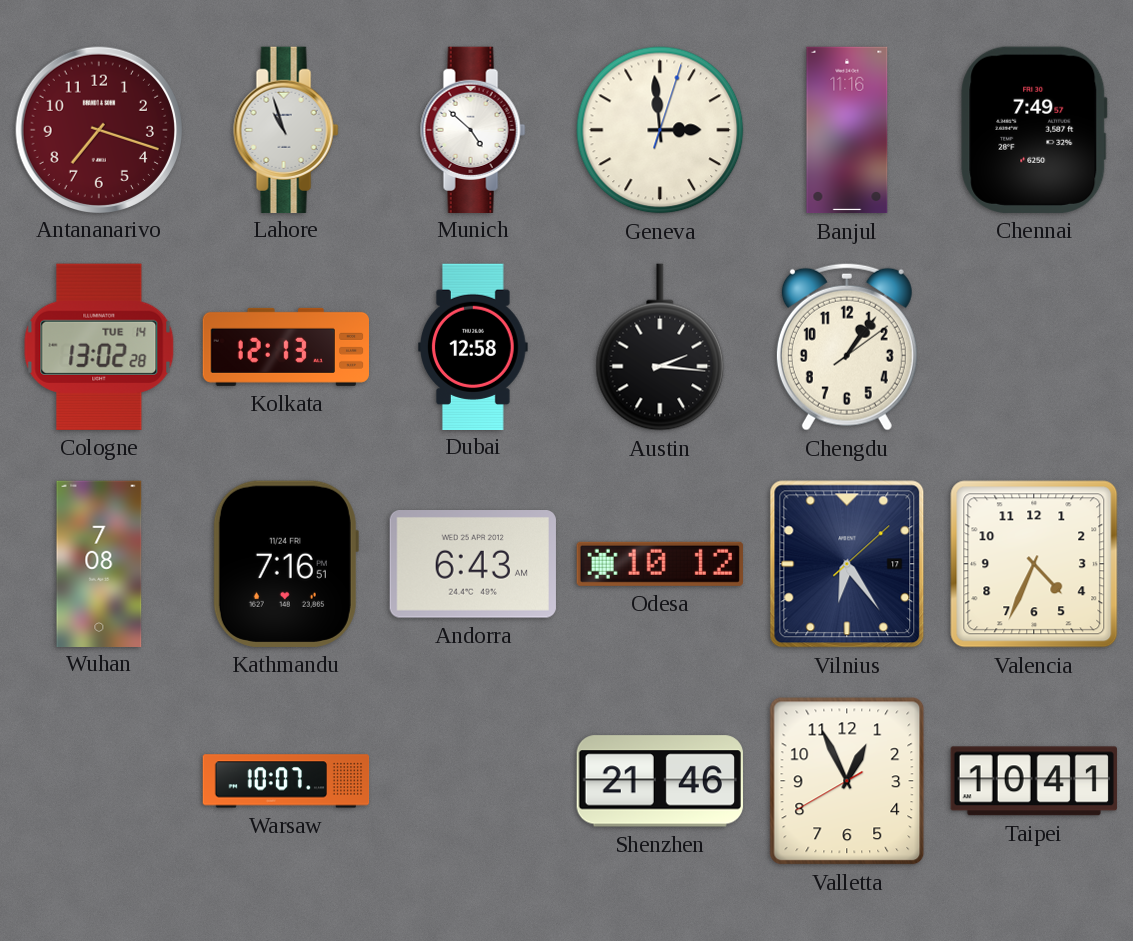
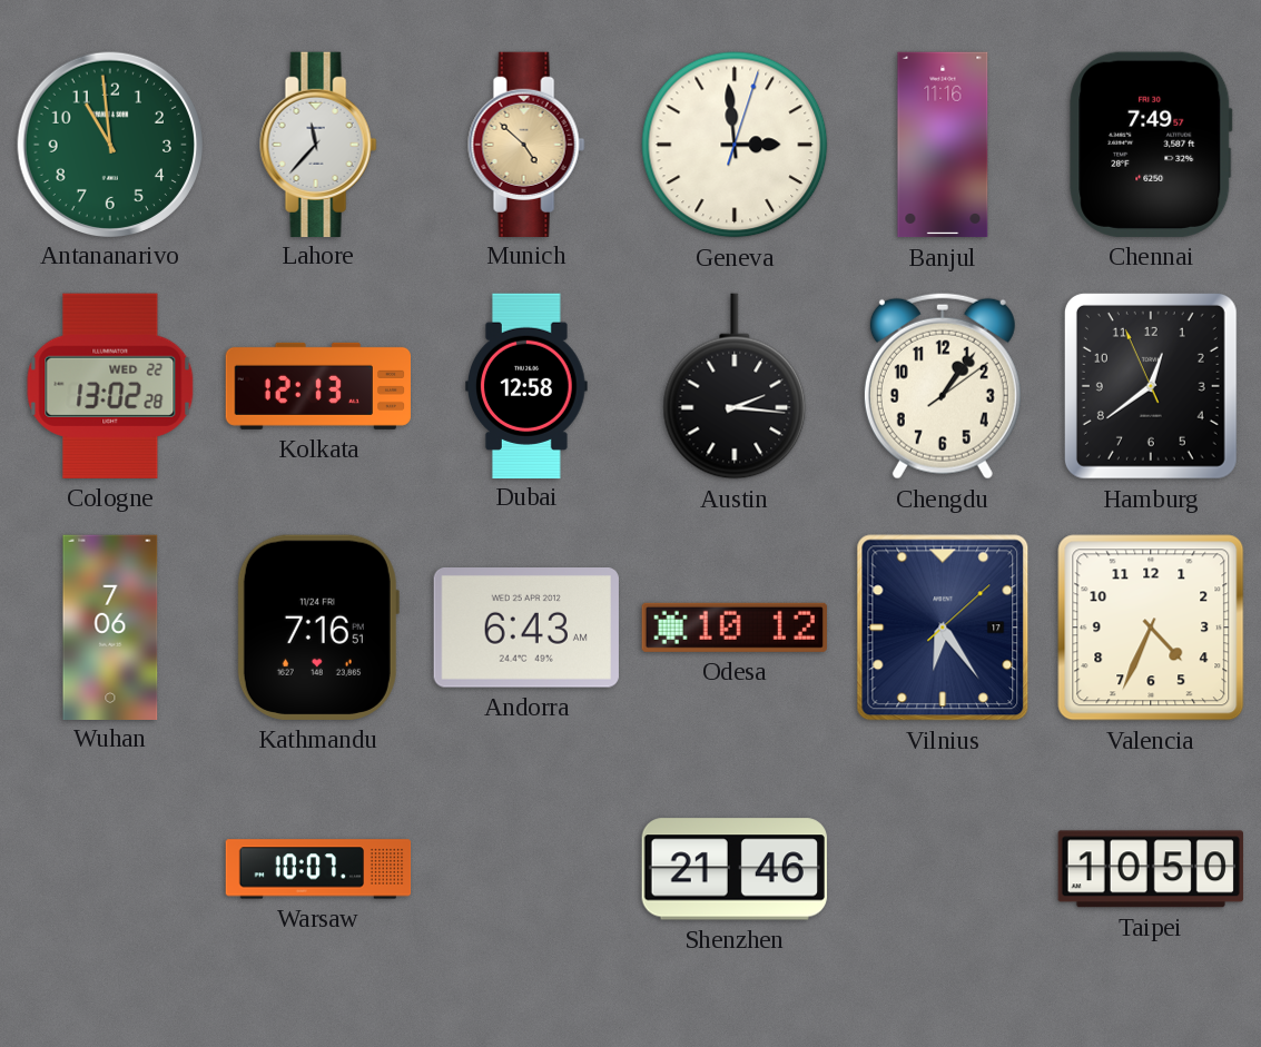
Antananarivo: 7:18 -> 10:59
Antananarivo dial: burgundy -> green
Lahore: 10:57 -> 11:37
Munich dial: white -> champagne
Cologne date: TUE 14 -> WED 22
Hamburg: none -> 12:38
Wuhan: 7:08 -> 7:06
Valletta: 12:55 -> none
Taipei: 10:41 -> 10:50
